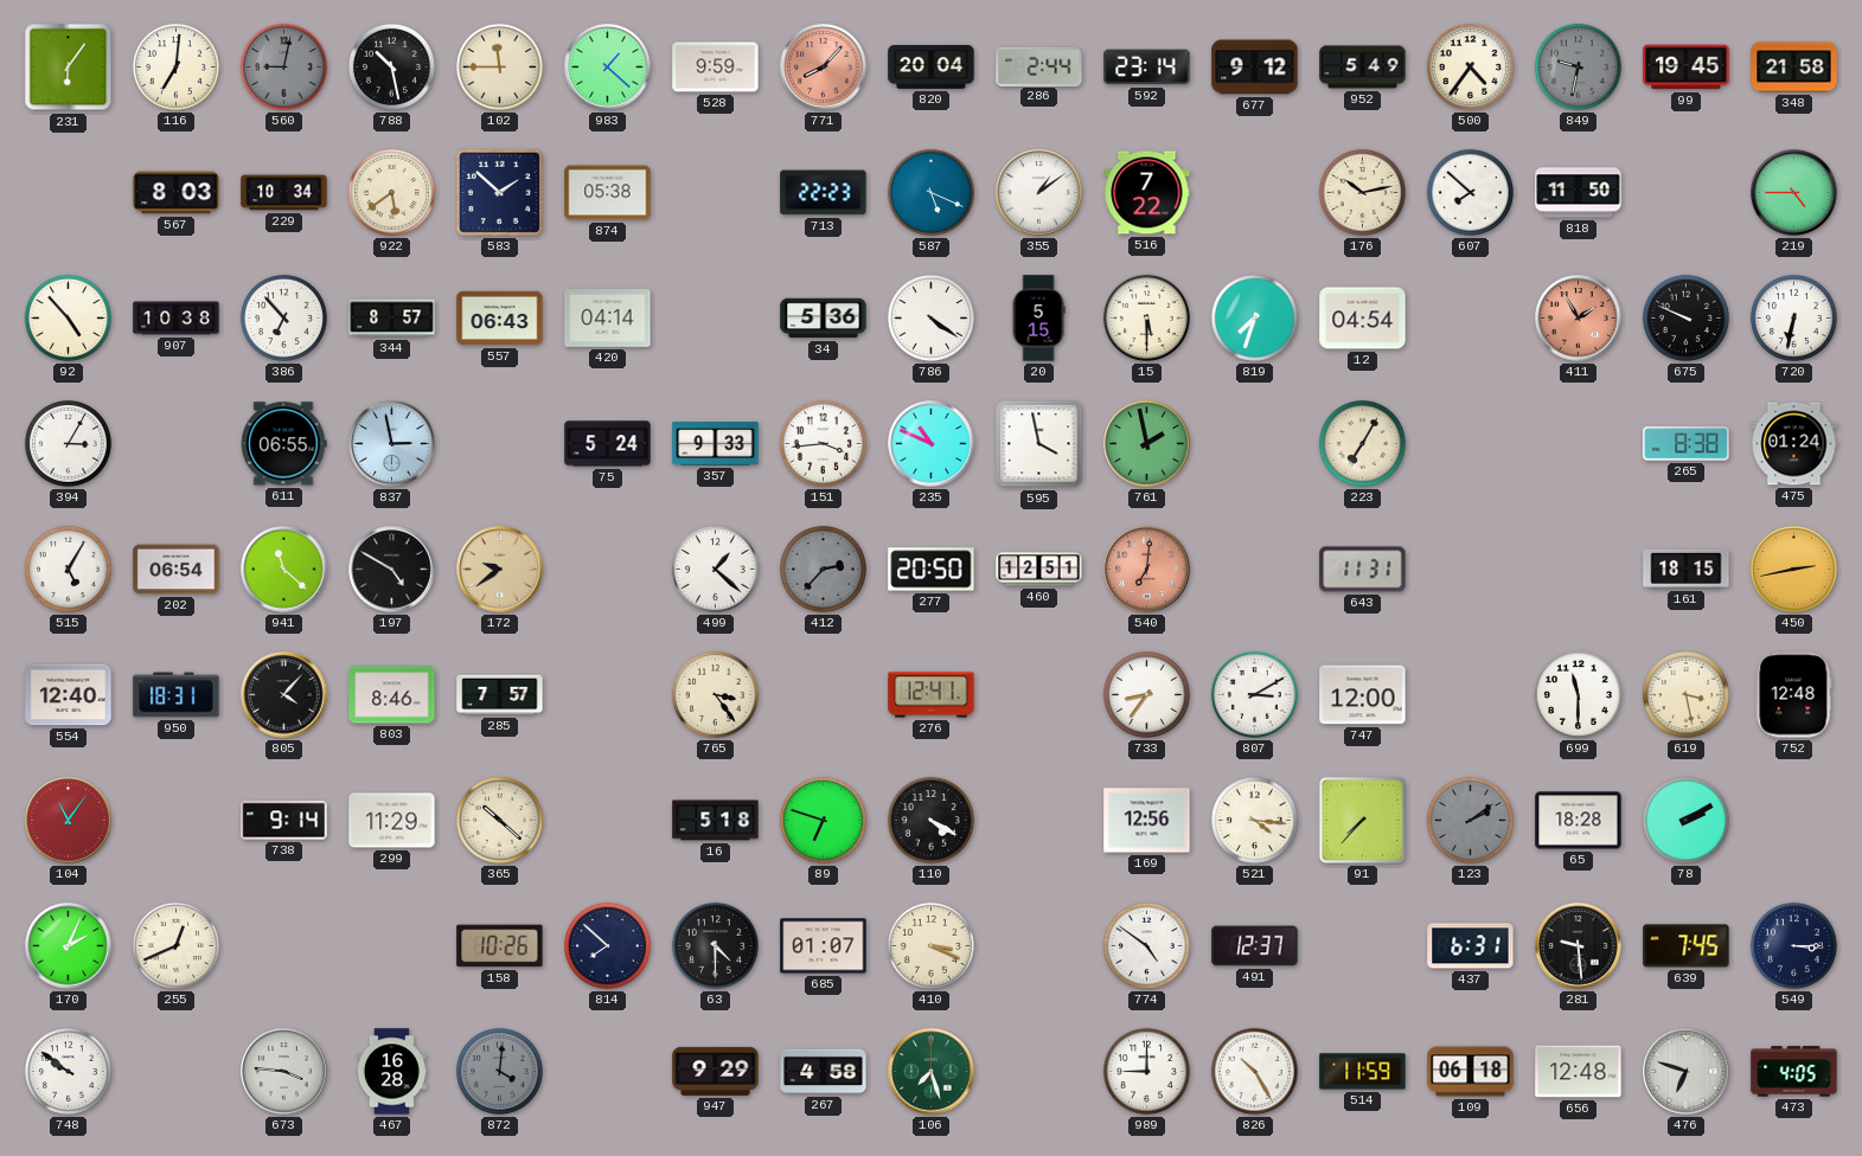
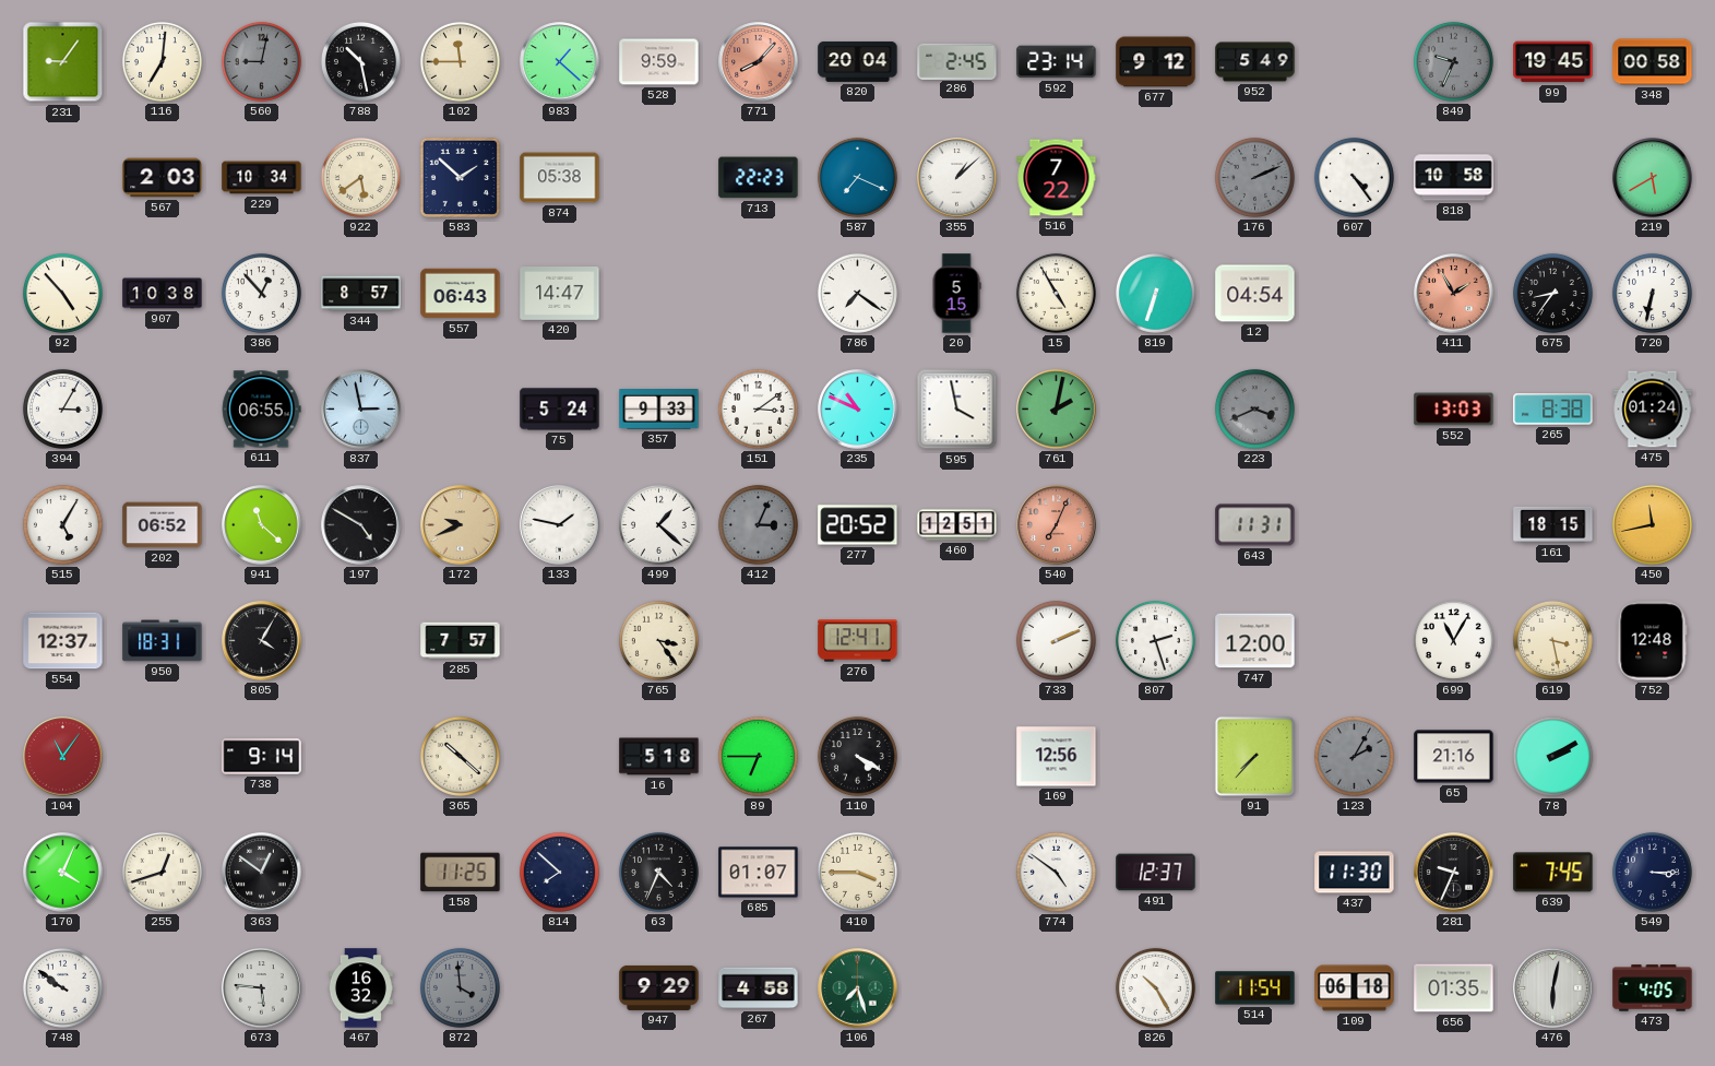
231: 6:06 -> 9:06
286: 2:44 -> 2:45
500: 4:36 -> none
849: 9:32 -> 9:34
348: 21:58 -> 00:58
567: 8:03 -> 2:03
587: 5:19 -> 7:19
355: 1:09 -> 1:08
176: 10:13 -> 2:11
176 dial: cream -> grey
607: 7:52 -> 4:24
818: 11:50 -> 10:58
219: 4:45 -> 5:40
386: 6:53 -> 12:53
420: 04:14 -> 14:47
34: 5:36 -> none
786: 4:21 -> 7:21
15: 5:30 -> 4:55
819: 7:33 -> 6:33
675: 9:49 -> 8:36
151: 3:44 -> 3:09
761: 1:58 -> 2:02
223: 7:05 -> 3:41
223 dial: cream -> grey
552: none -> 13:03
202: 06:54 -> 06:52
172: 9:39 -> 9:41
133: none -> 1:47
412: 2:37 -> 3:04
277: 20:50 -> 20:52
540: 7:01 -> 7:04
450: 2:43 -> 11:43
554: 12:40 -> 12:37
805: 4:07 -> 4:05
803: 8:46 -> none
733: 8:36 -> 2:11
807: 3:10 -> 2:27
699: 11:30 -> 11:05
299: 11:29 -> none
89: 6:48 -> 6:45
521: 4:16 -> none
123: 2:09 -> 2:05
65: 18:28 -> 21:16
170: 2:04 -> 4:04
255: 12:41 -> 12:42
363: none -> 12:51
158: 10:26 -> 11:25
63: 4:30 -> 4:34
410: 3:19 -> 3:45
437: 6:31 -> 11:30
281: 9:29 -> 9:34
673: 3:46 -> 5:46
467: 16:28 -> 16:32
872: 4:01 -> 3:59
989: 9:00 -> none
514: 11:59 -> 11:54
656: 12:48 -> 01:35
476: 6:48 -> 6:02
